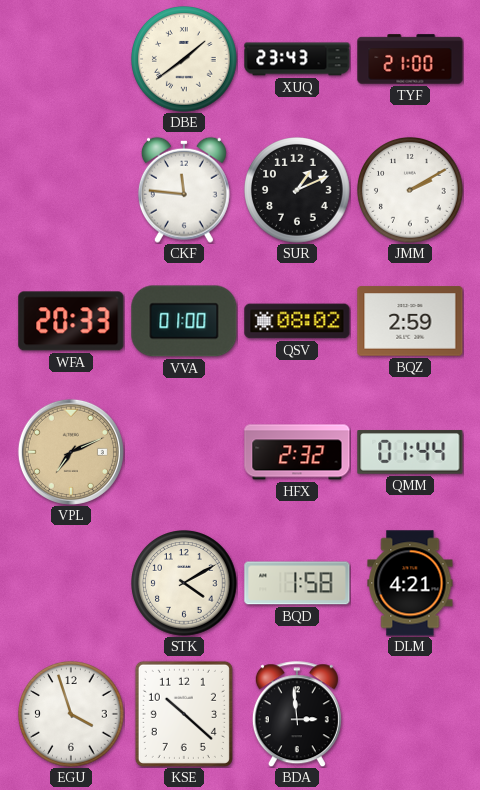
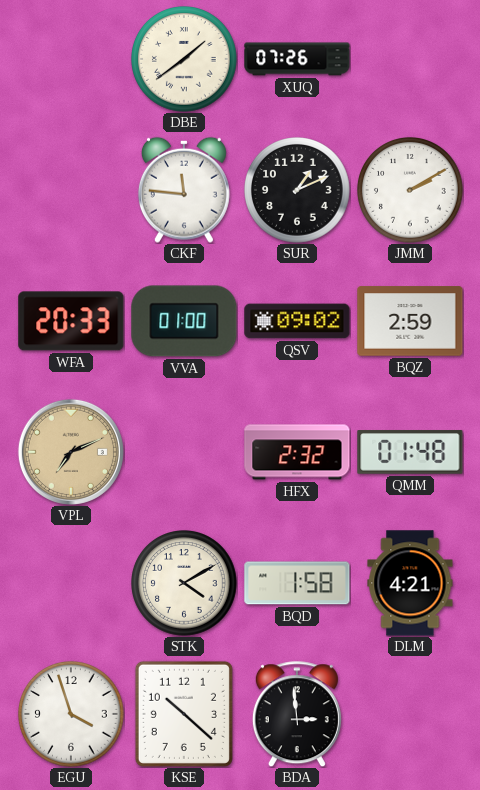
XUQ: 23:43 -> 07:26
TYF: 21:00 -> none
QSV: 08:02 -> 09:02
QMM: 01:44 -> 01:48
